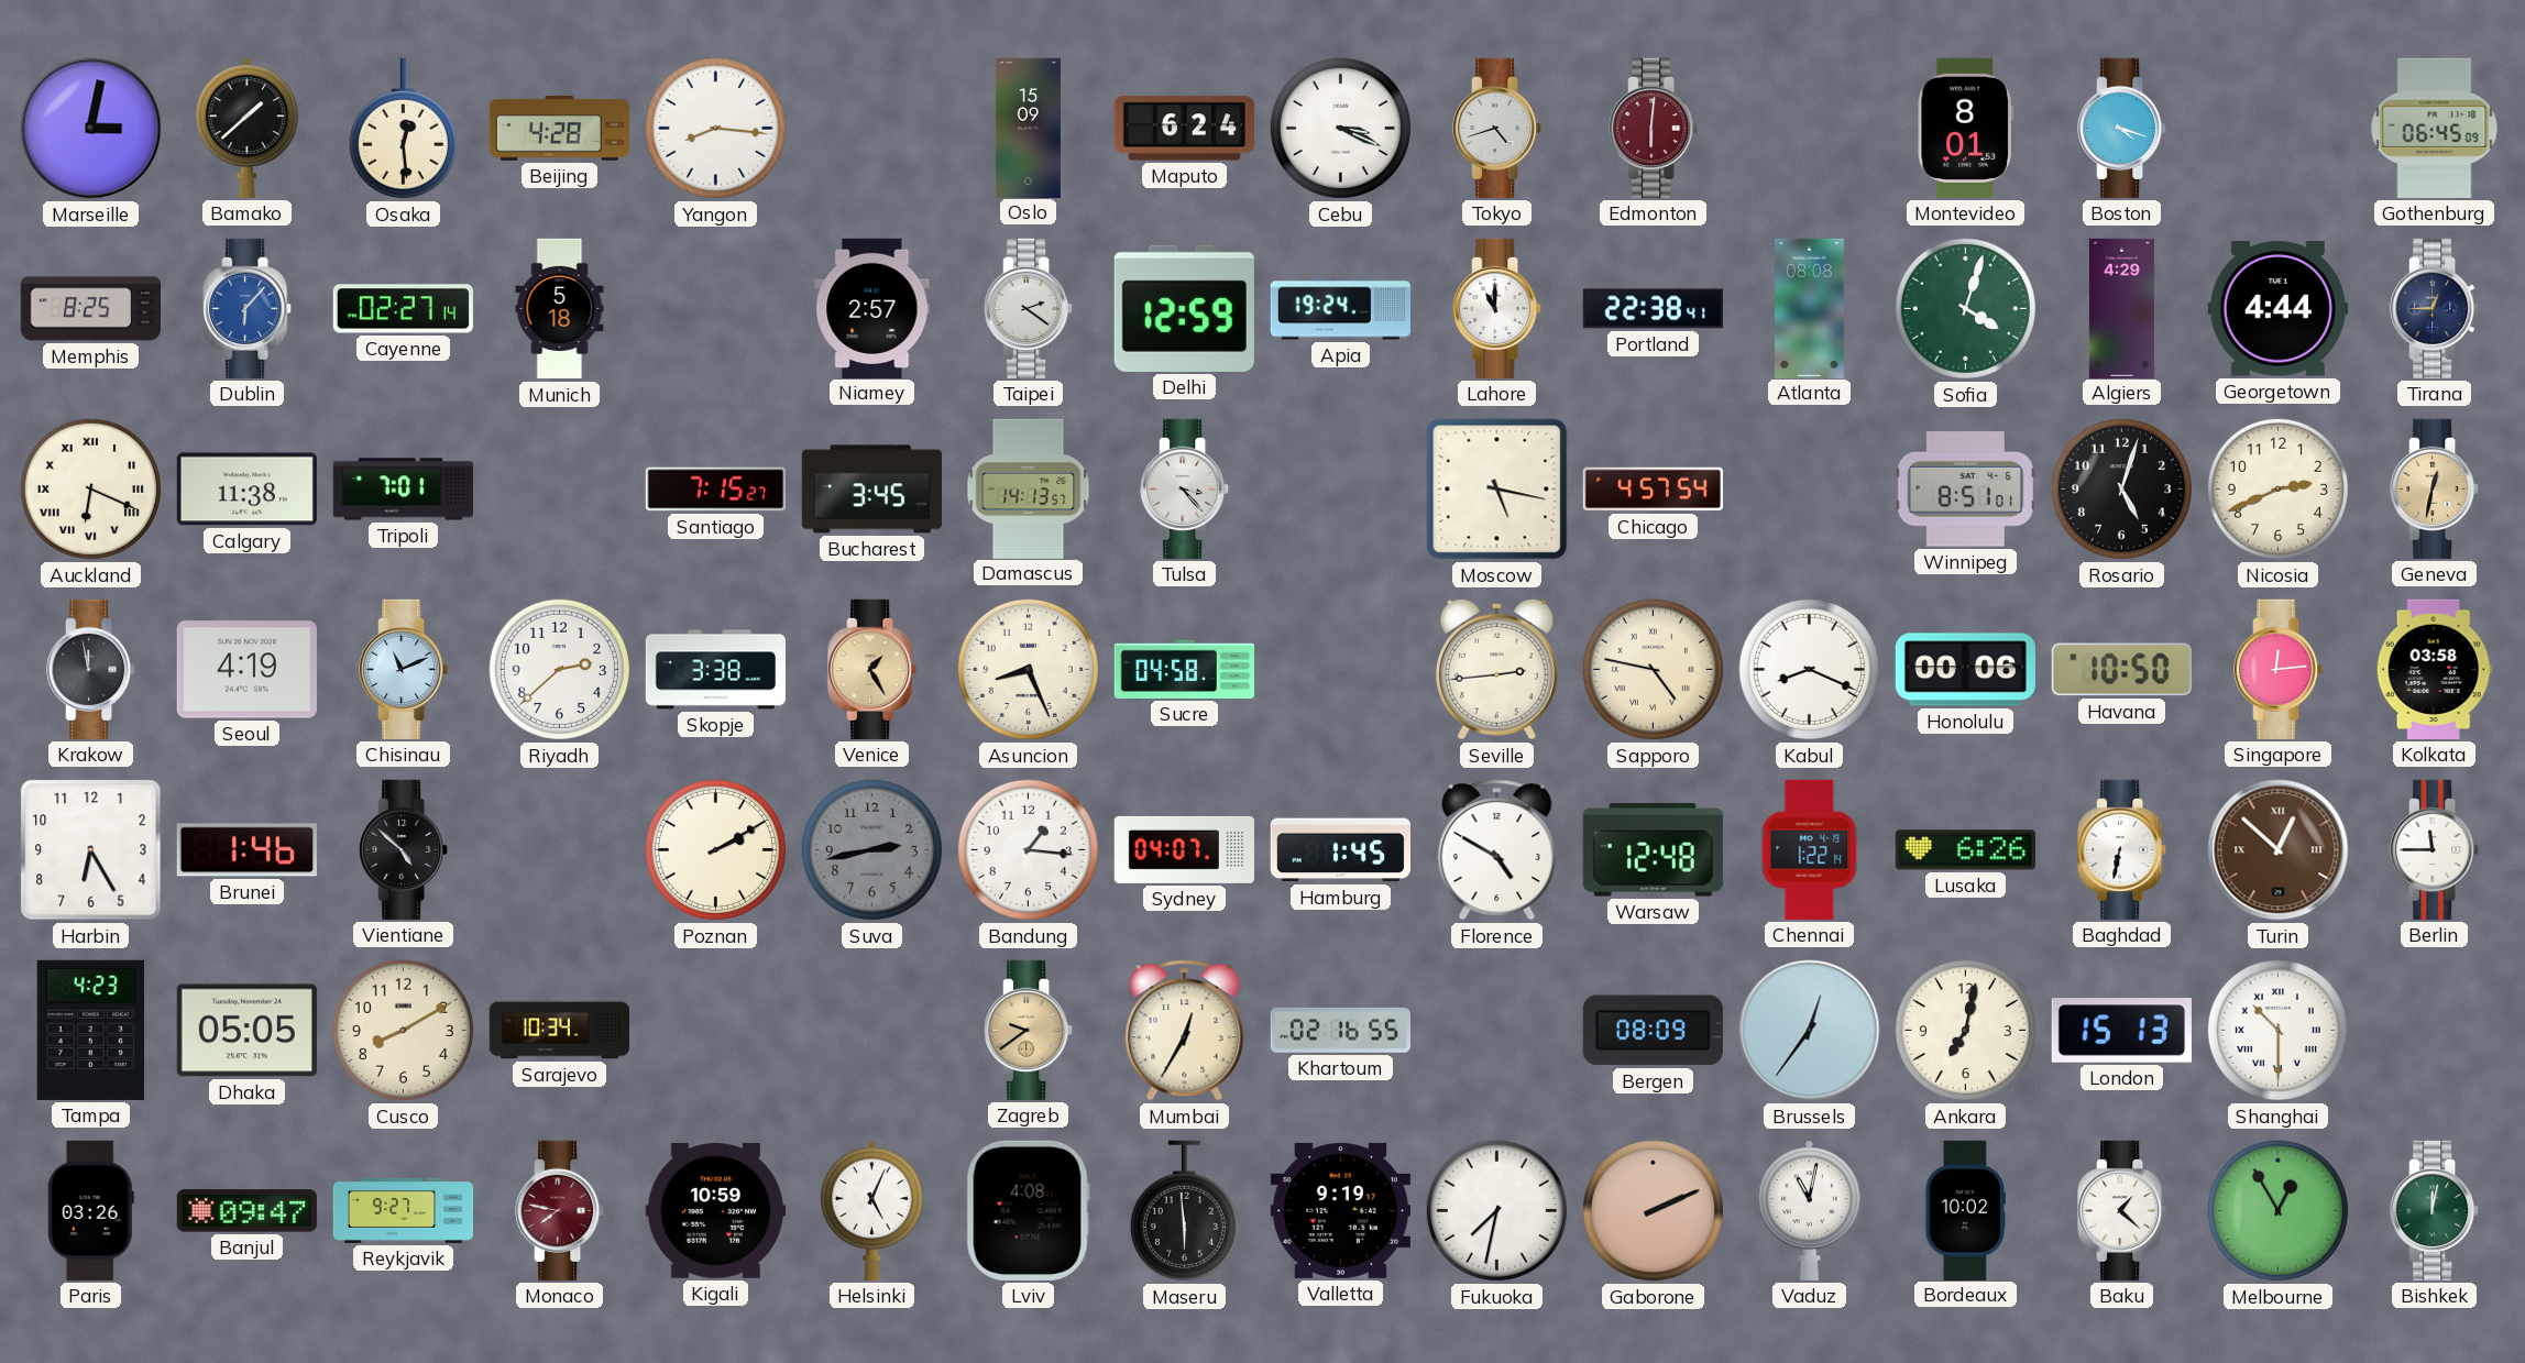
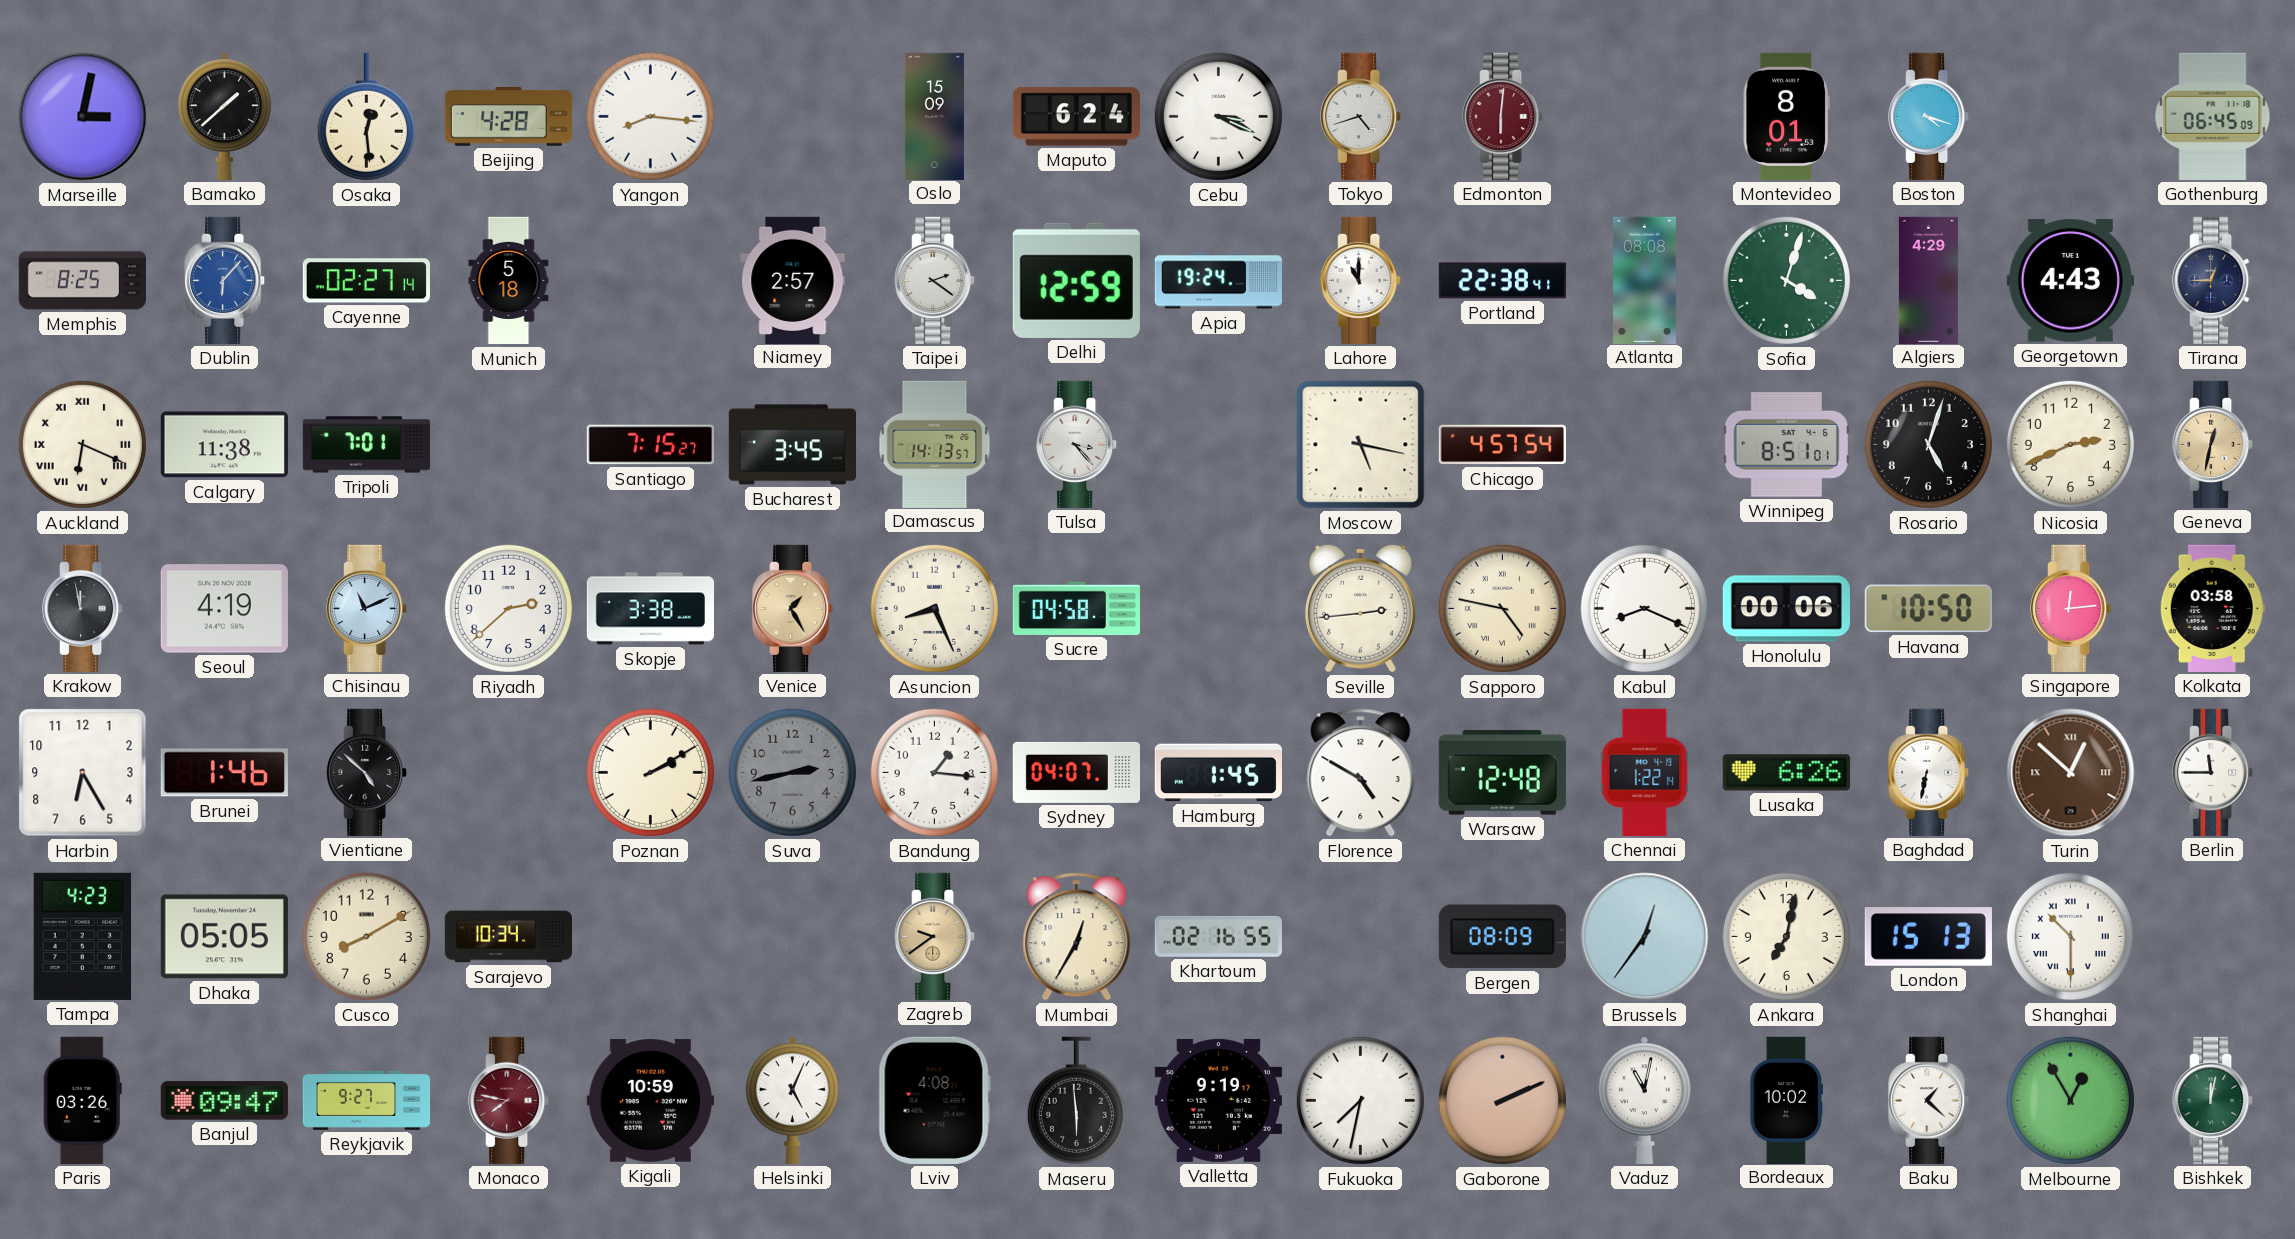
Georgetown: 4:44 -> 4:43
